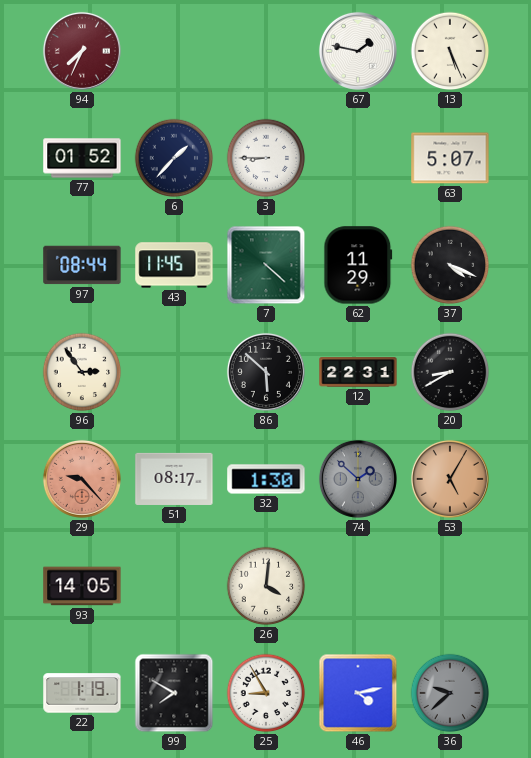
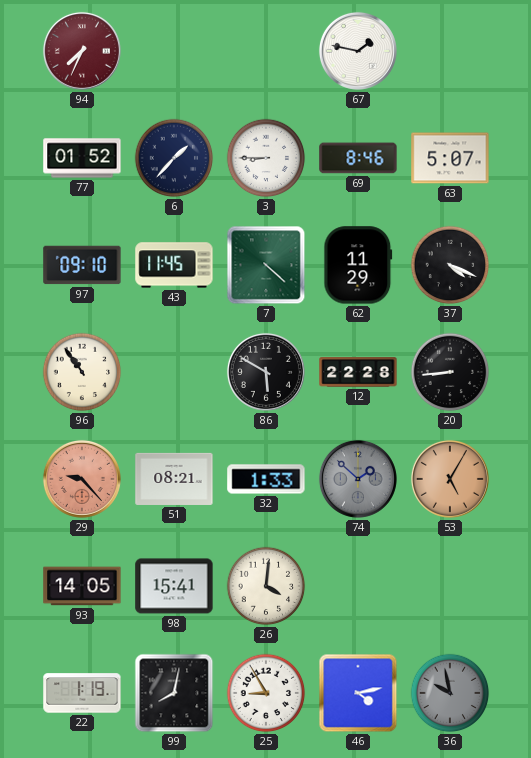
13: 5:26 -> none
69: none -> 8:46
97: 08:44 -> 09:10
96: 2:54 -> 10:54
86: 5:52 -> 5:50
12: 22:31 -> 22:28
20: 8:40 -> 8:44
51: 08:17 -> 08:21
32: 1:30 -> 1:33
98: none -> 15:41
99: 7:50 -> 8:02
36: 9:38 -> 9:58
